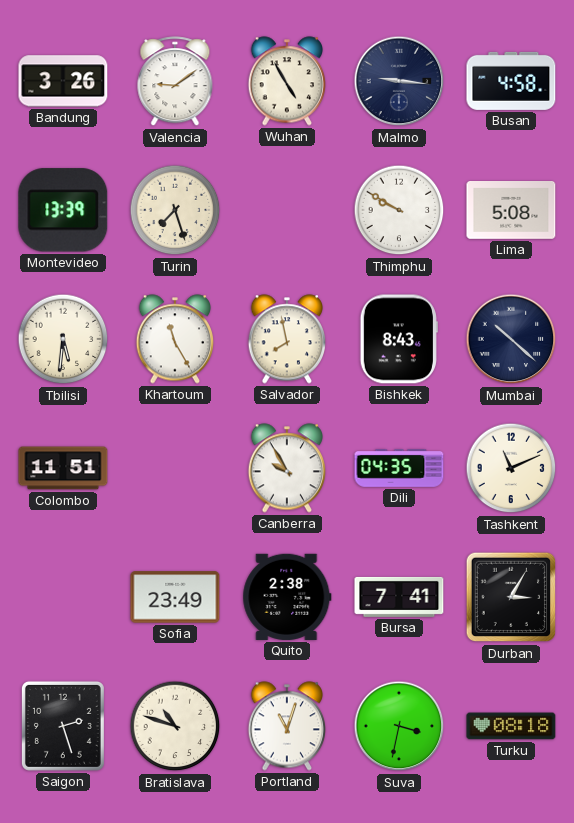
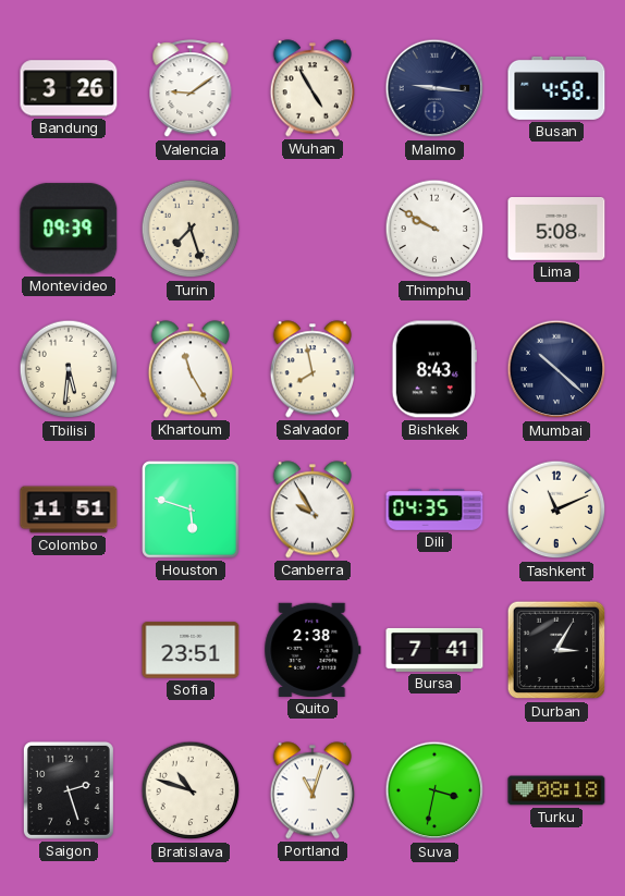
Montevideo: 13:39 -> 09:39
Houston: none -> 5:48
Sofia: 23:49 -> 23:51
